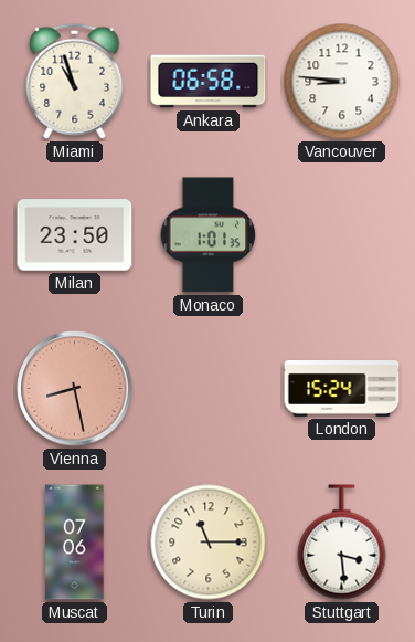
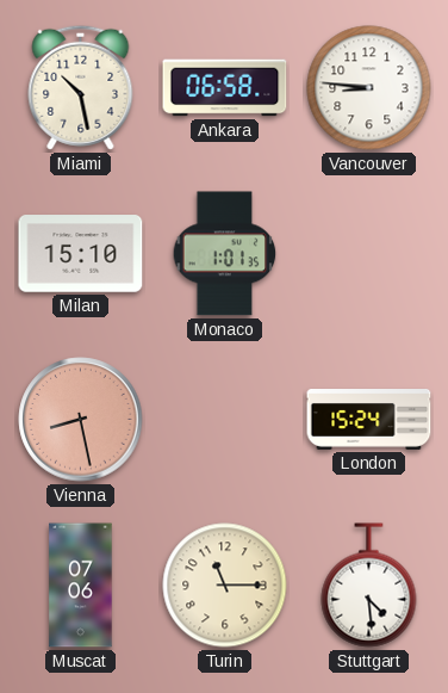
Miami: 10:57 -> 10:28
Milan: 23:50 -> 15:10
Stuttgart: 3:29 -> 4:29
